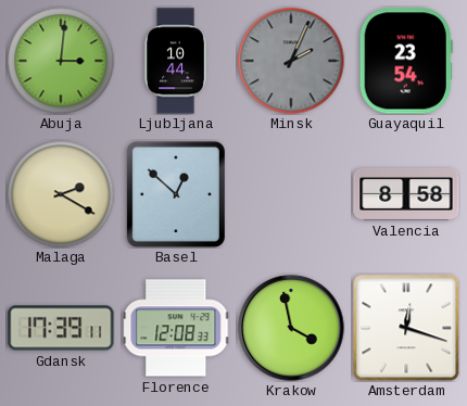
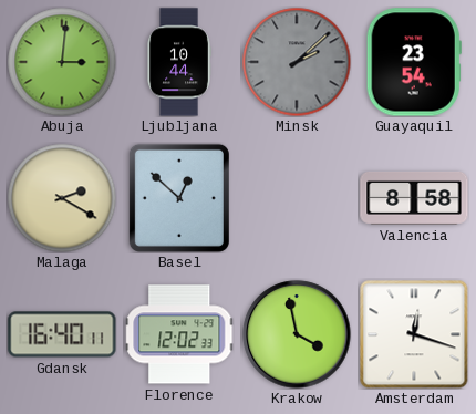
Minsk: 2:04 -> 2:08
Gdansk: 17:39 -> 16:40
Florence: 12:08 -> 12:02
